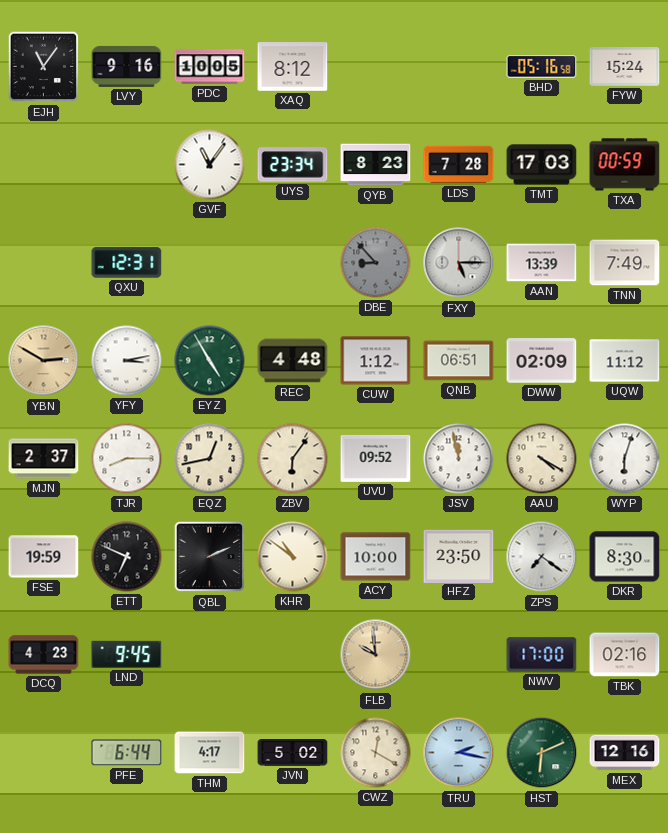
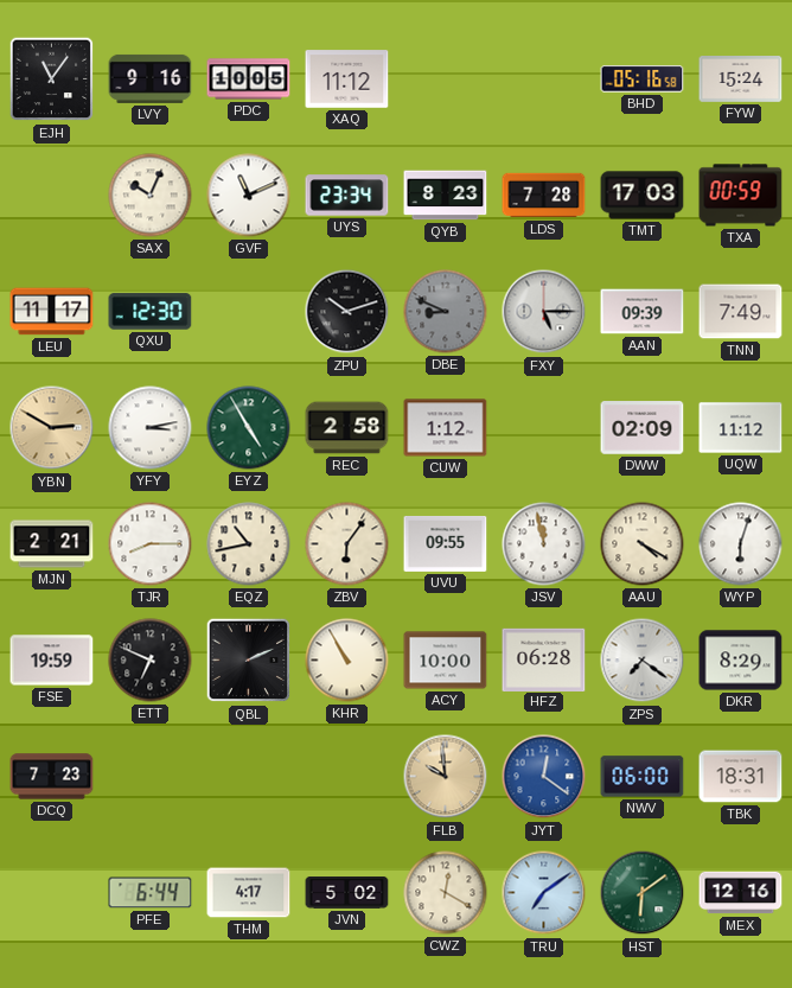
XAQ: 8:12 -> 11:12
SAX: none -> 10:04
GVF: 11:06 -> 11:11
LEU: none -> 11:17
QXU: 12:31 -> 12:30
ZPU: none -> 10:12
DBE: 8:53 -> 8:49
AAN: 13:39 -> 09:39
REC: 4:48 -> 2:58
QNB: 06:51 -> none
MJN: 2:37 -> 2:21
EQZ: 12:43 -> 10:43
UVU: 09:52 -> 09:55
KHR: 10:51 -> 10:55
HFZ: 23:50 -> 06:28
DKR: 8:30 -> 8:29
DCQ: 4:23 -> 7:23
LND: 9:45 -> none
JYT: none -> 12:21
NWV: 17:00 -> 06:00
TBK: 02:16 -> 18:31
TRU: 2:17 -> 7:09
HST: 6:11 -> 6:09
